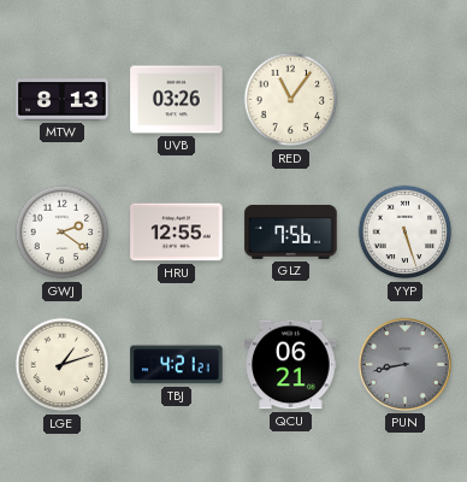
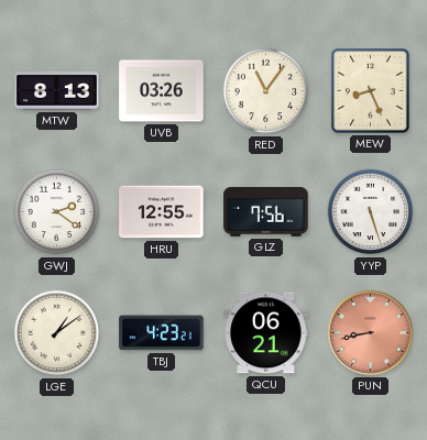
MEW: none -> 8:26
LGE: 1:12 -> 1:09
TBJ: 4:21 -> 4:23
PUN dial: grey -> salmon
